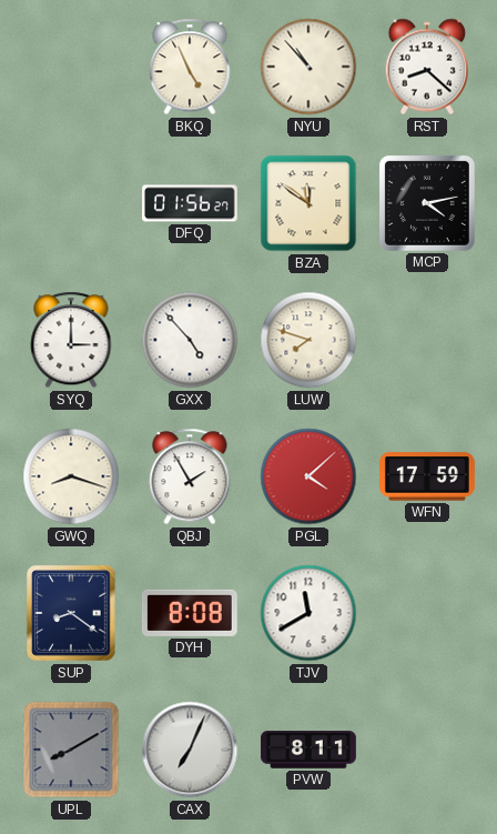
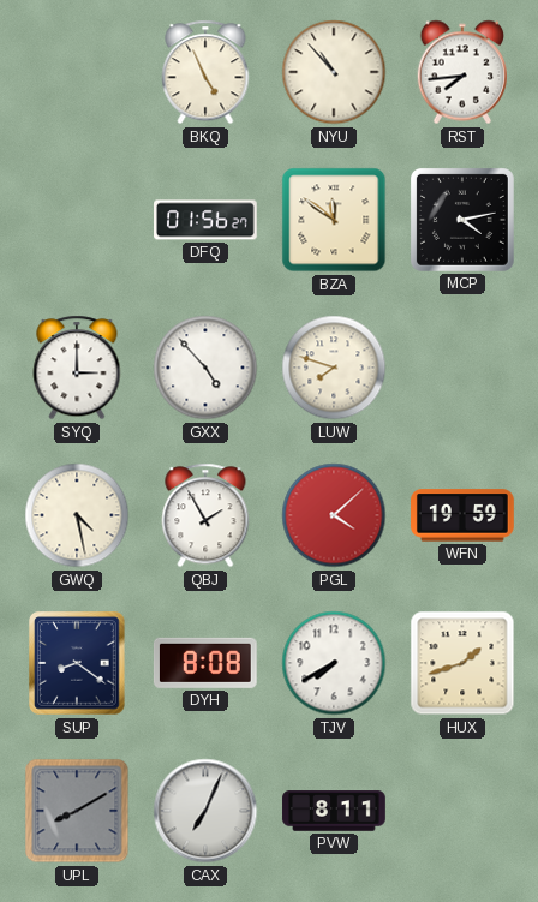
RST: 8:22 -> 7:44
GWQ: 8:18 -> 4:28
WFN: 17:59 -> 19:59
TJV: 11:40 -> 7:40
HUX: none -> 1:42
